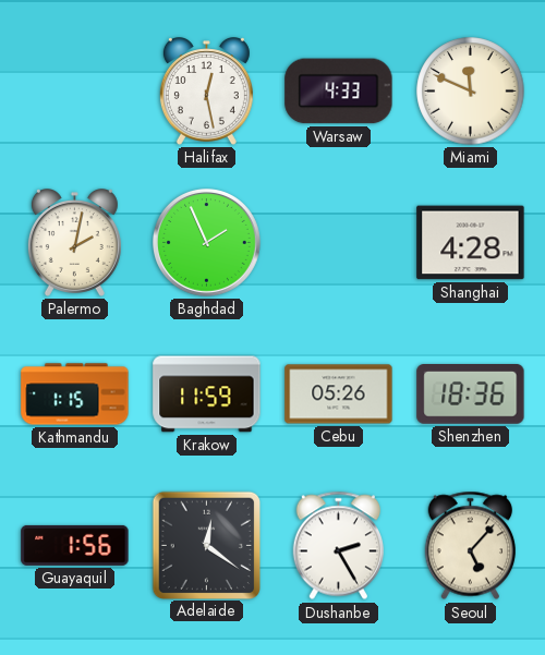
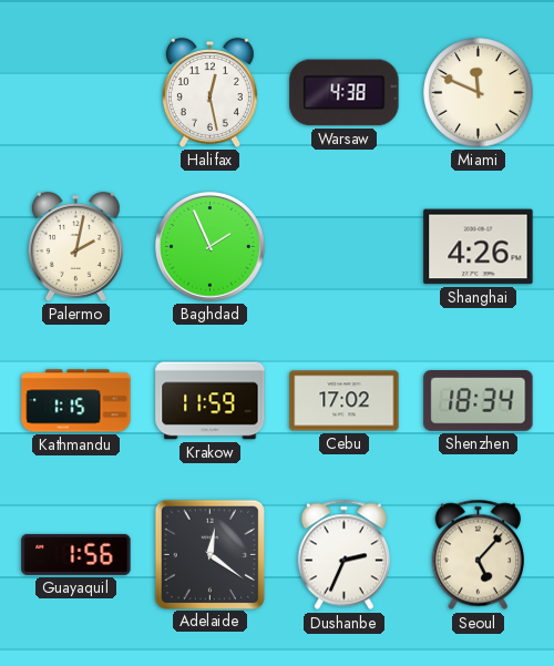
Warsaw: 4:33 -> 4:38
Shanghai: 4:28 -> 4:26
Cebu: 05:26 -> 17:02
Shenzhen: 18:36 -> 18:34
Dushanbe: 2:25 -> 2:34
